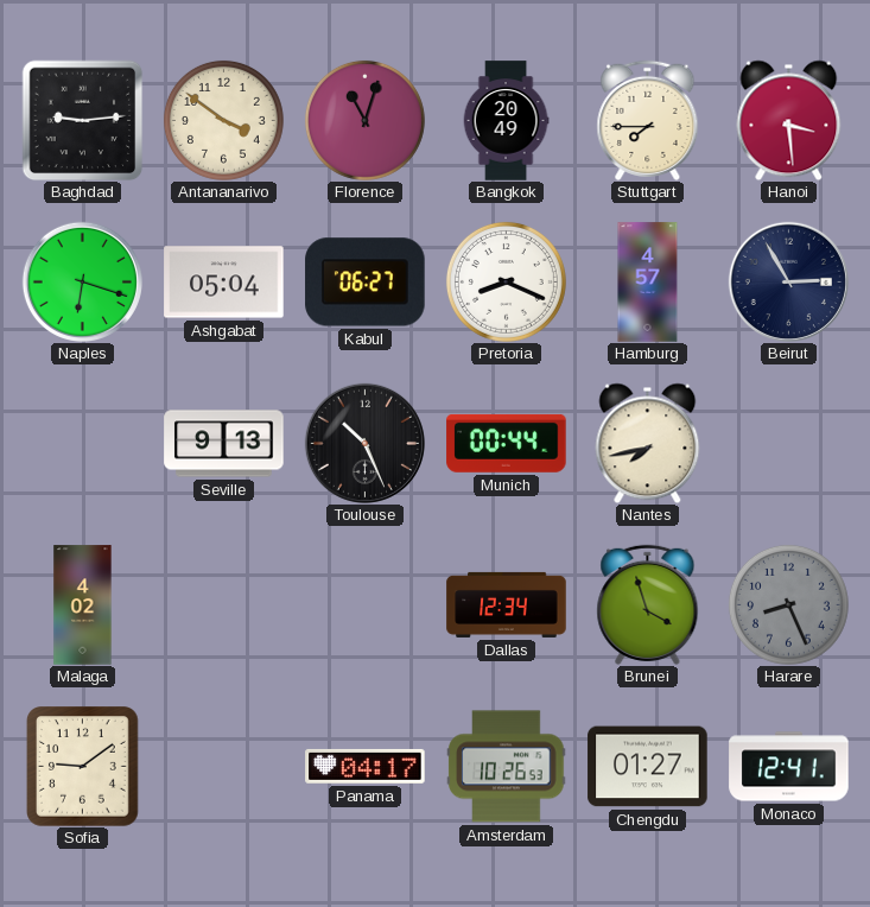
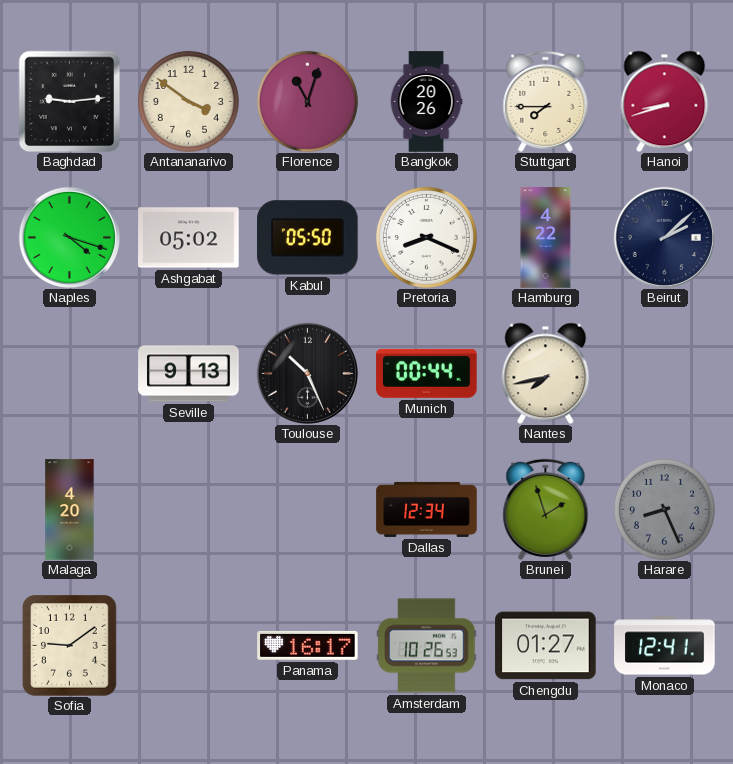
Bangkok: 20:49 -> 20:26
Hanoi: 3:29 -> 8:42
Naples: 6:18 -> 4:18
Ashgabat: 05:04 -> 05:02
Kabul: 06:27 -> 05:50
Hamburg: 4:57 -> 4:22
Beirut: 2:55 -> 2:08
Malaga: 4:02 -> 4:20
Brunei: 3:57 -> 1:57
Panama: 04:17 -> 16:17
